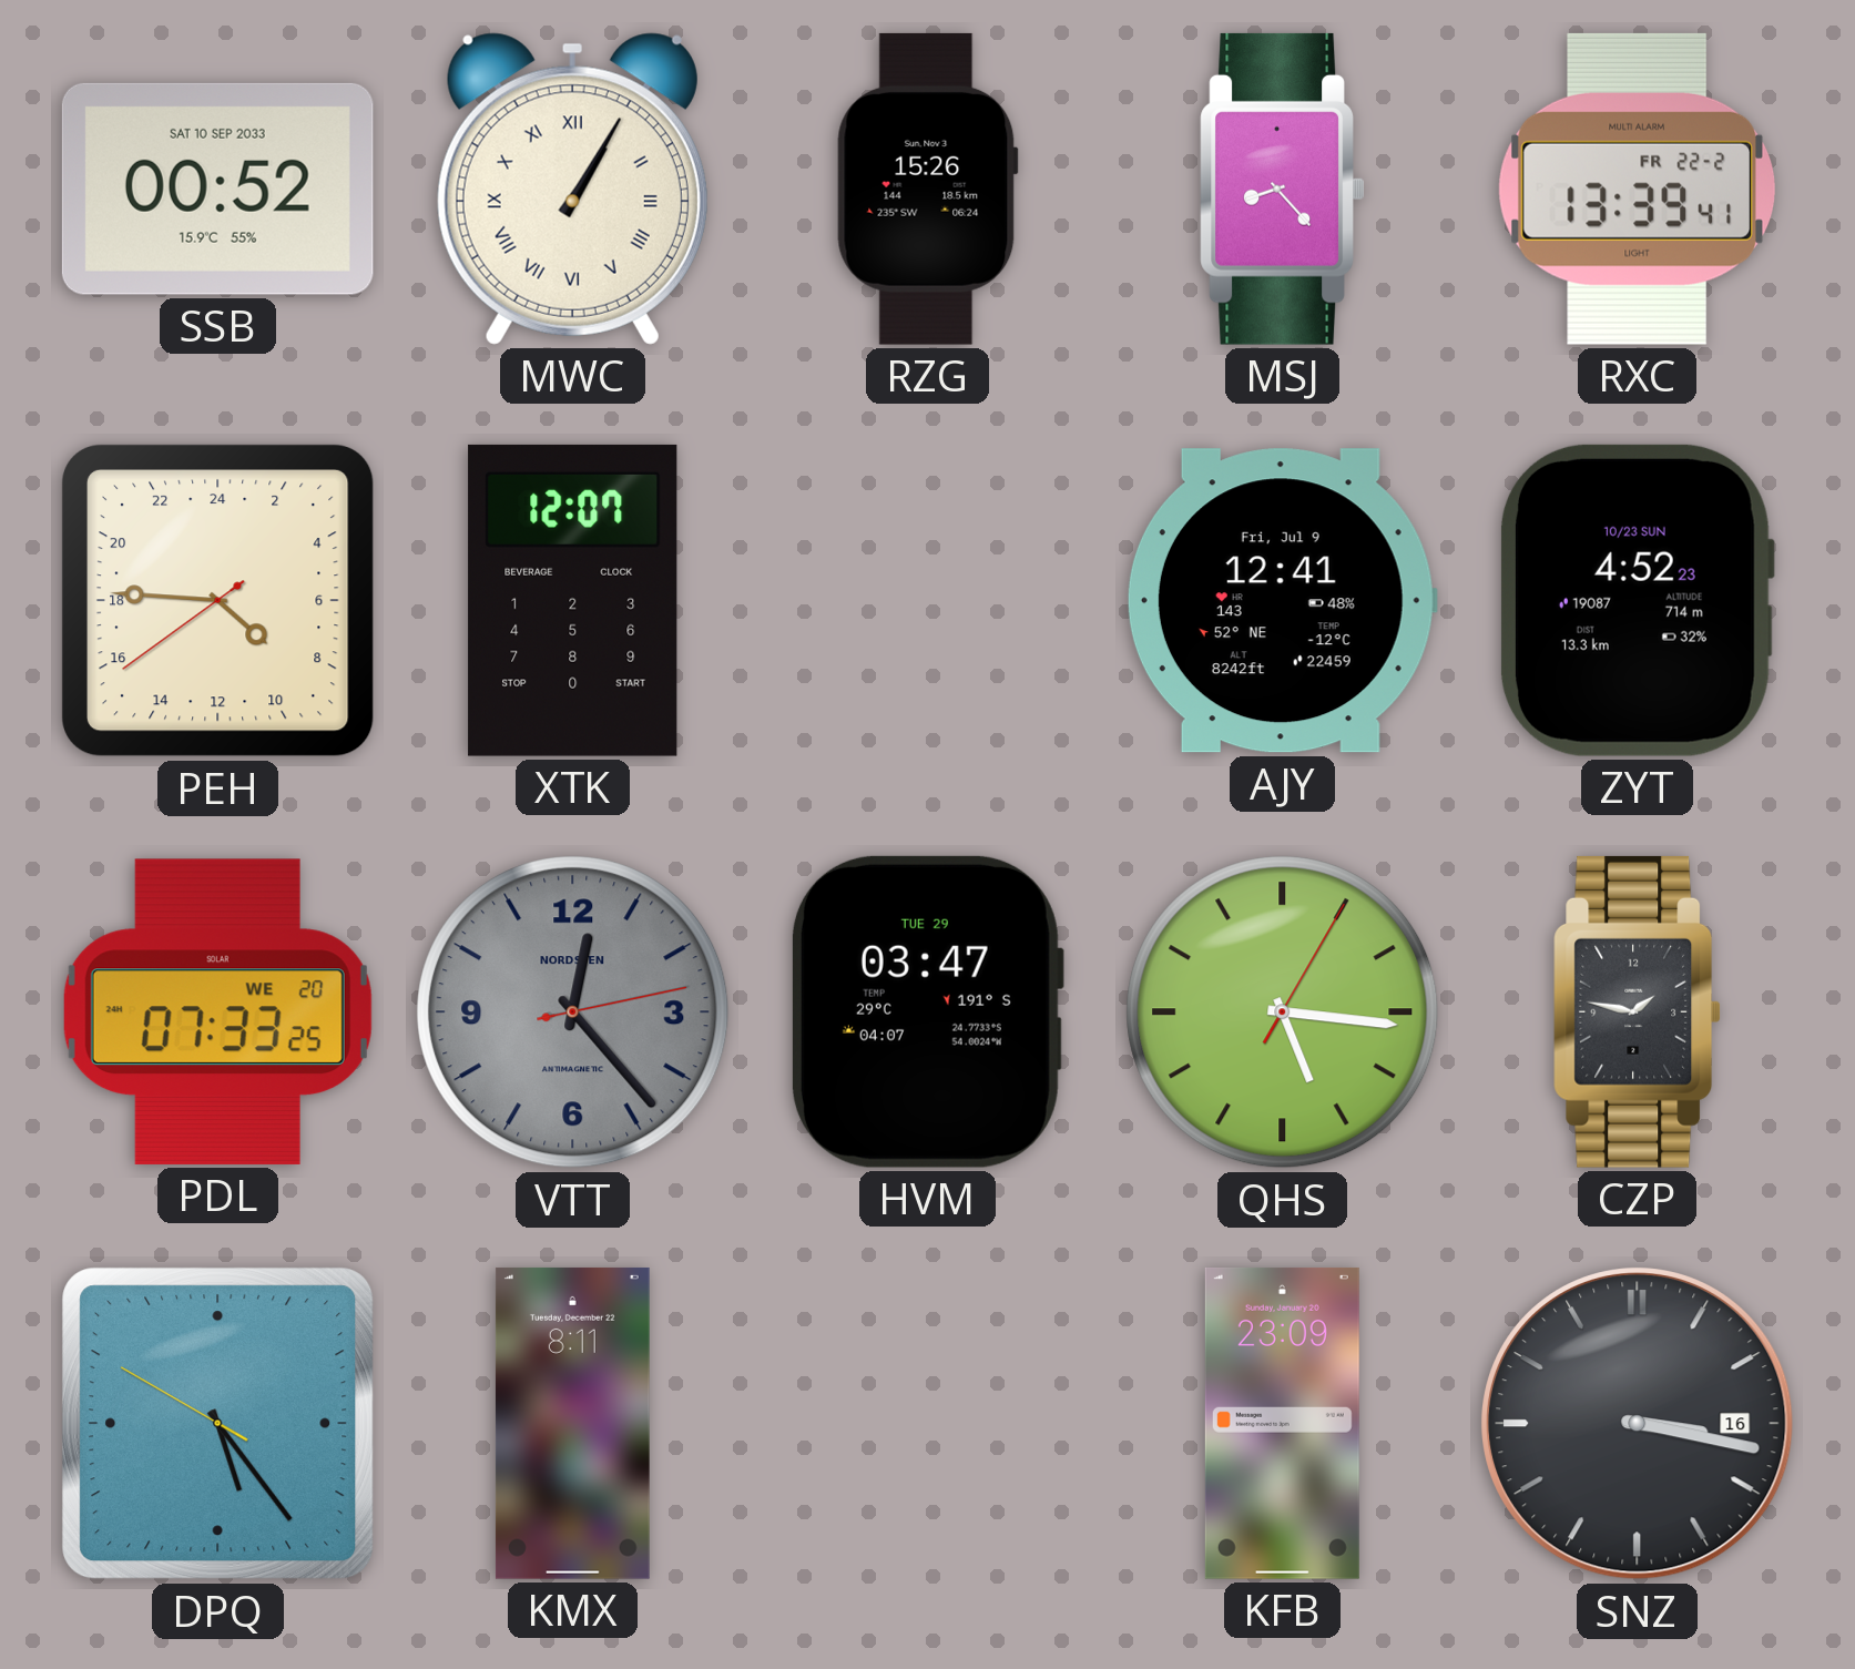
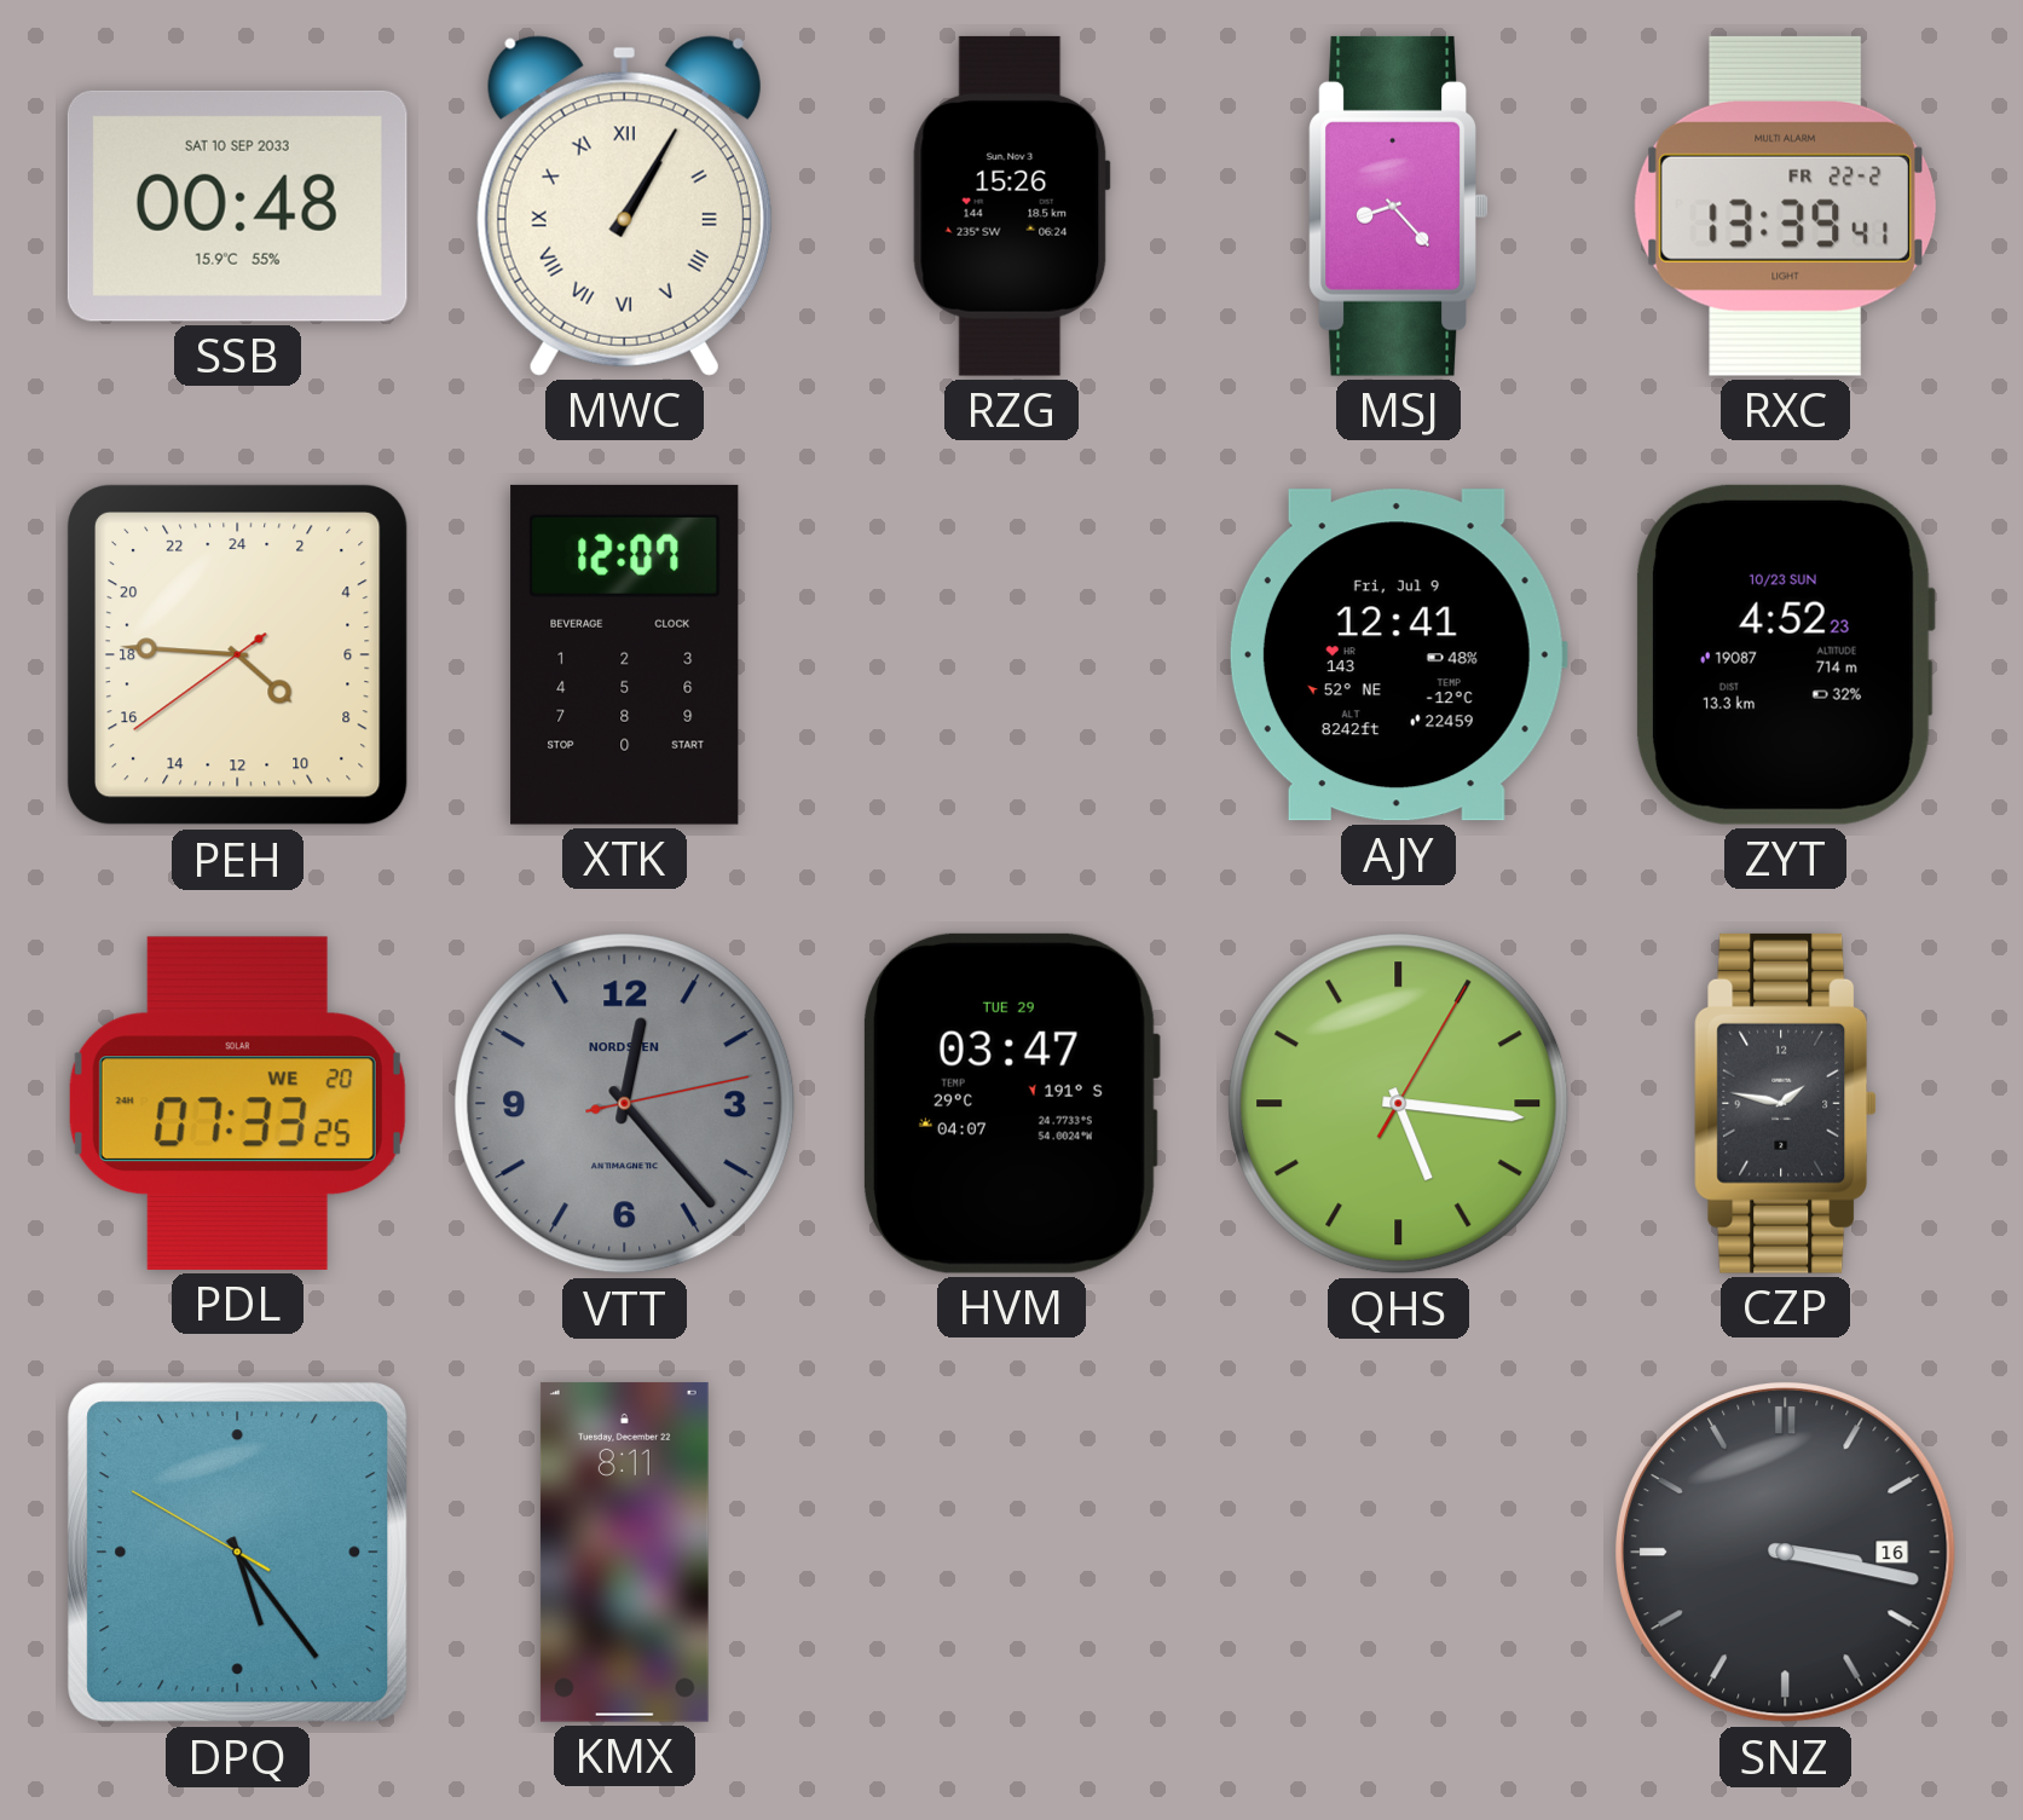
SSB: 00:52 -> 00:48
KFB: 23:09 -> none
